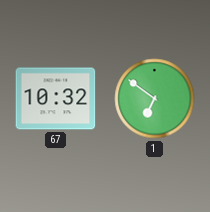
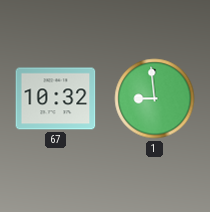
1: 6:51 -> 8:59
